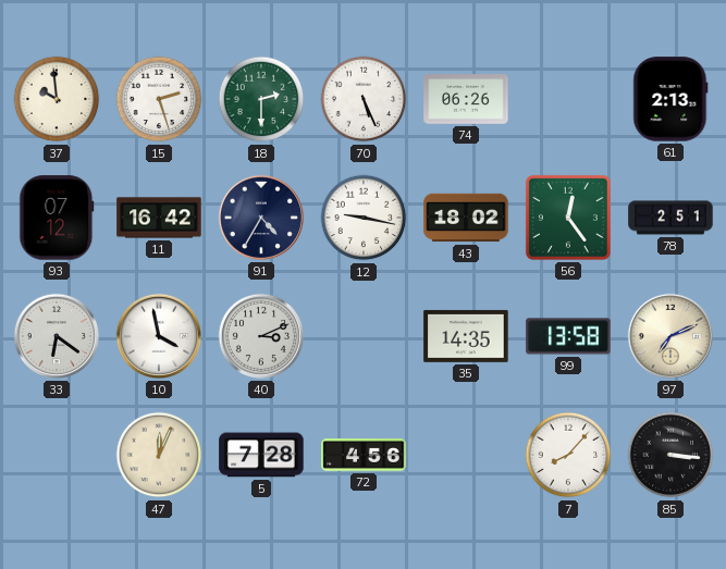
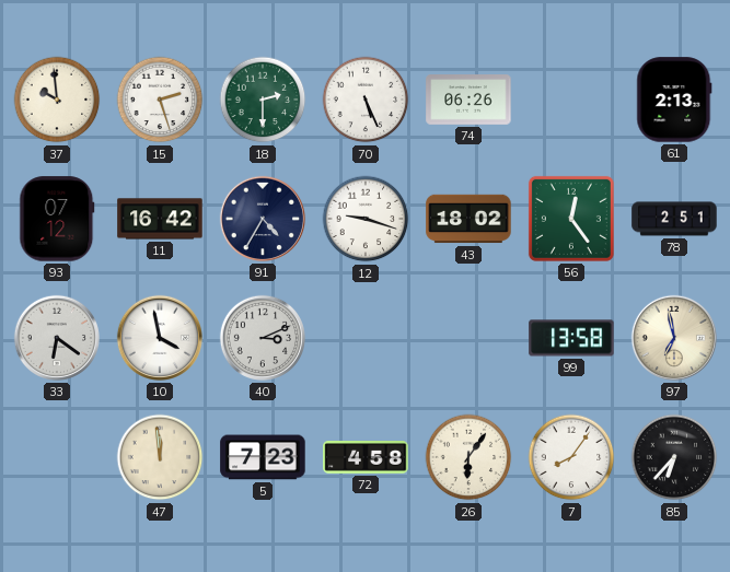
12: 9:17 -> 9:18
35: 14:35 -> none
97: 7:11 -> 6:58
47: 12:04 -> 11:59
5: 7:28 -> 7:23
72: 4:56 -> 4:58
26: none -> 6:06
7: 8:07 -> 8:06
85: 3:16 -> 6:37
